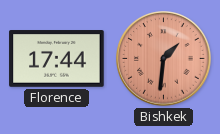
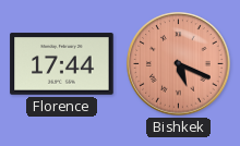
Bishkek: 1:31 -> 5:19
